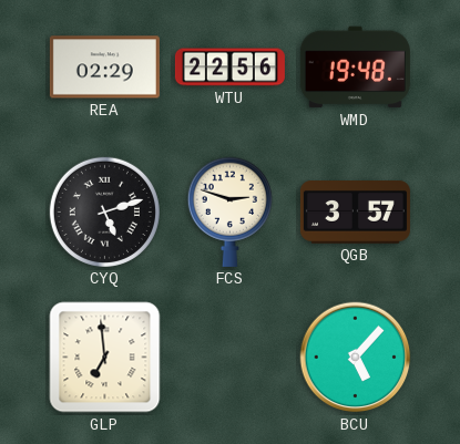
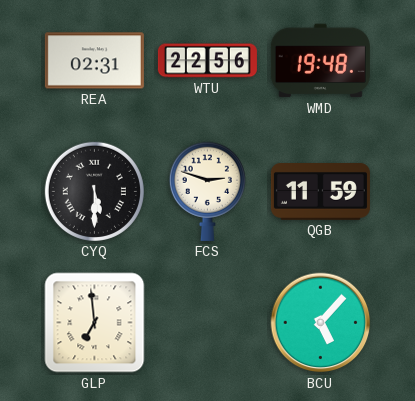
REA: 02:29 -> 02:31
CYQ: 5:12 -> 5:30
QGB: 3:57 -> 11:59
